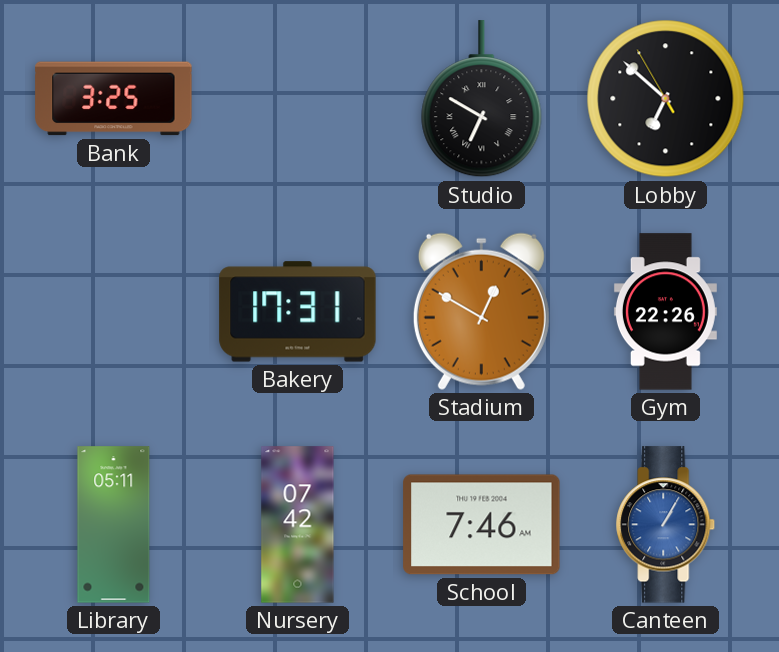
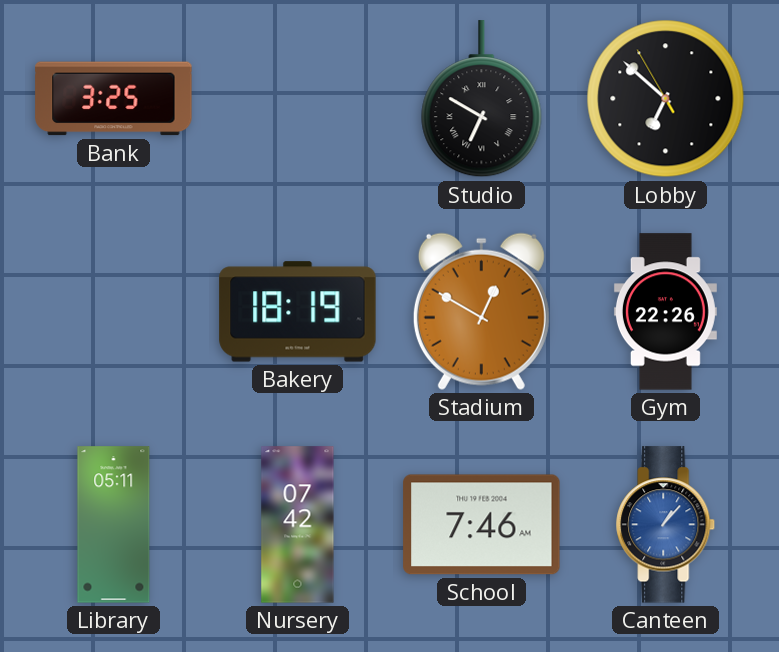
Bakery: 17:31 -> 18:19
Canteen: 1:05 -> 1:07
